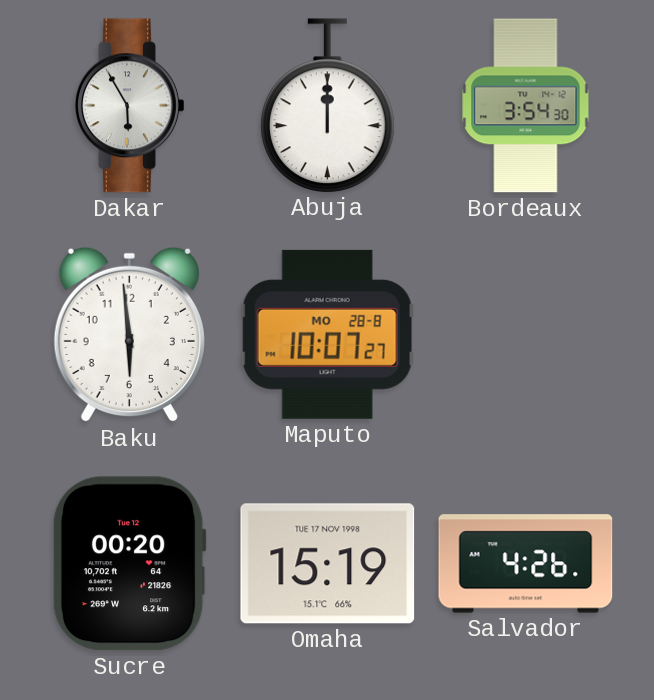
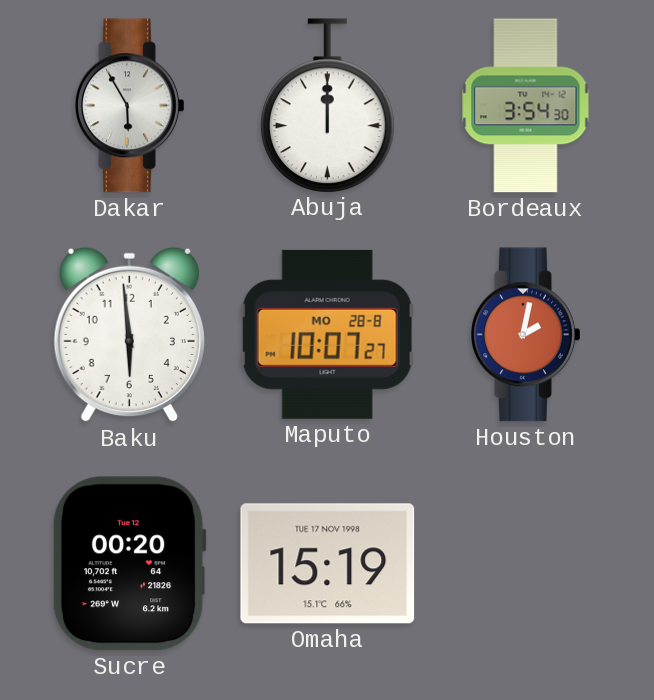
Houston: none -> 2:02
Salvador: 4:26 -> none
